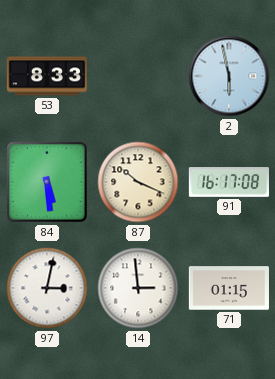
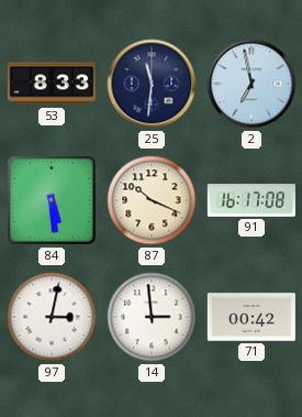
25: none -> 11:31
2: 5:58 -> 6:58
71: 01:15 -> 00:42
